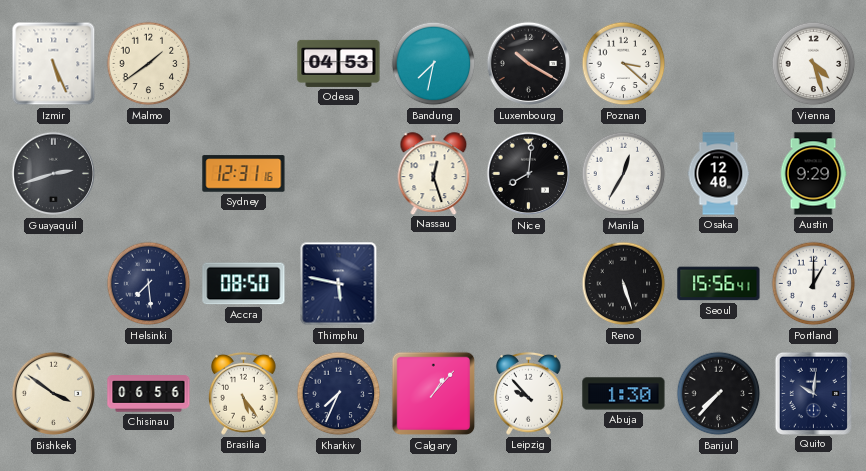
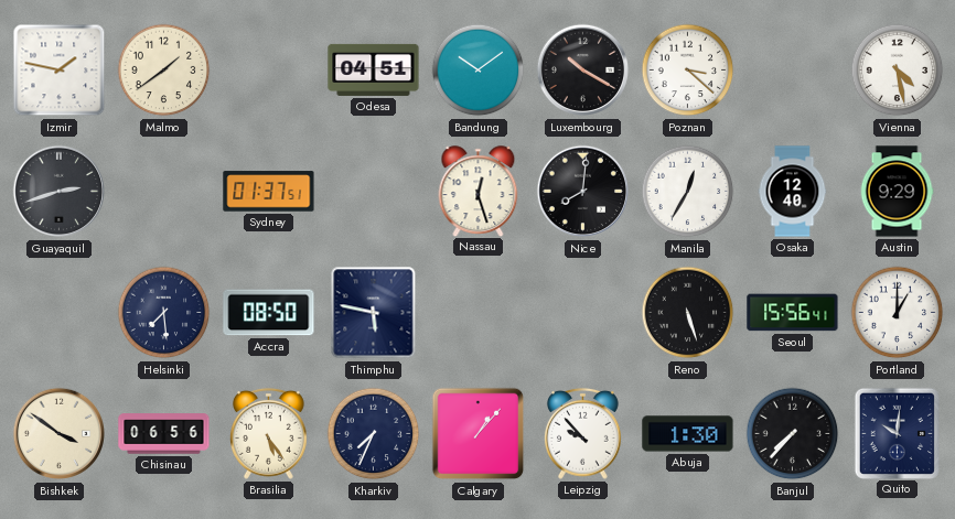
Izmir: 5:26 -> 1:47
Odesa: 04:53 -> 04:51
Bandung: 7:32 -> 10:09
Vienna: 4:27 -> 4:28
Sydney: 12:31 -> 01:37
